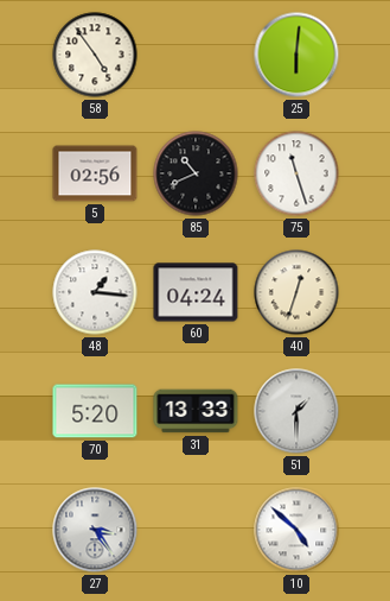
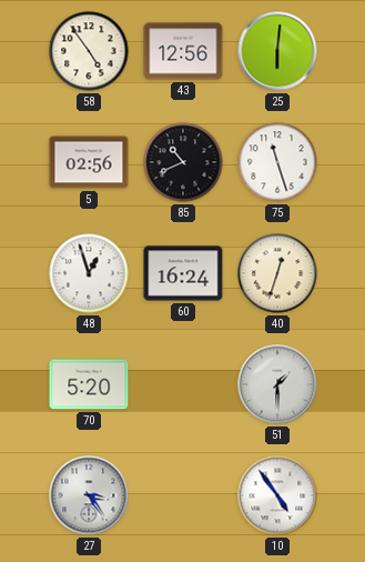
43: none -> 12:56
48: 1:16 -> 12:57
60: 04:24 -> 16:24
31: 13:33 -> none
10: 4:52 -> 4:54
